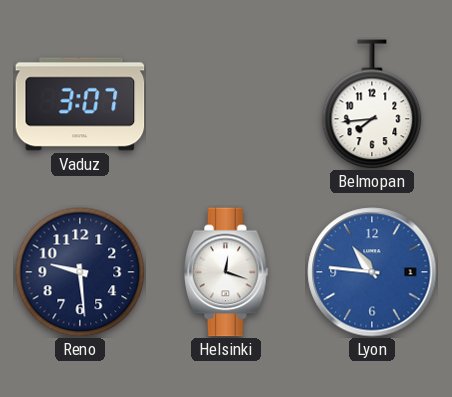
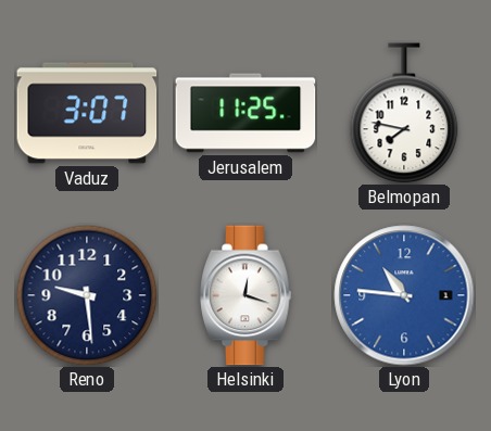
Jerusalem: none -> 11:25
Belmopan: 7:44 -> 7:47
